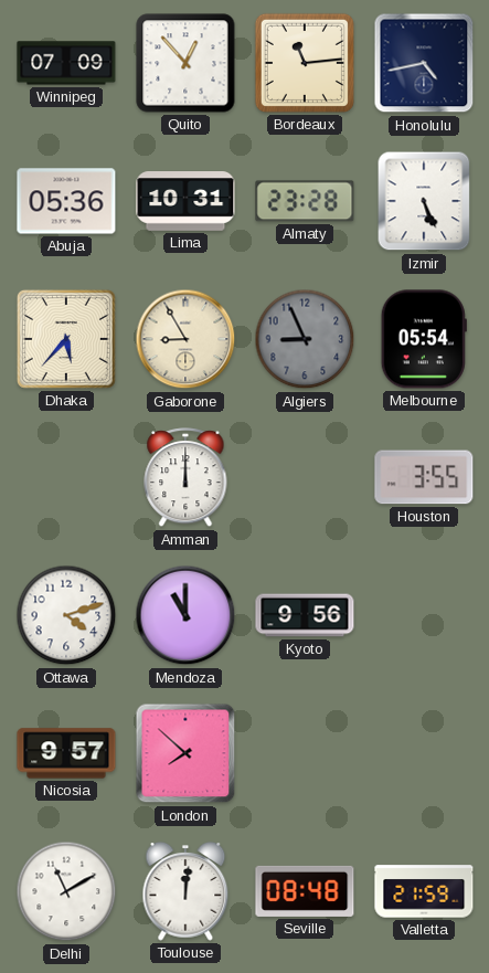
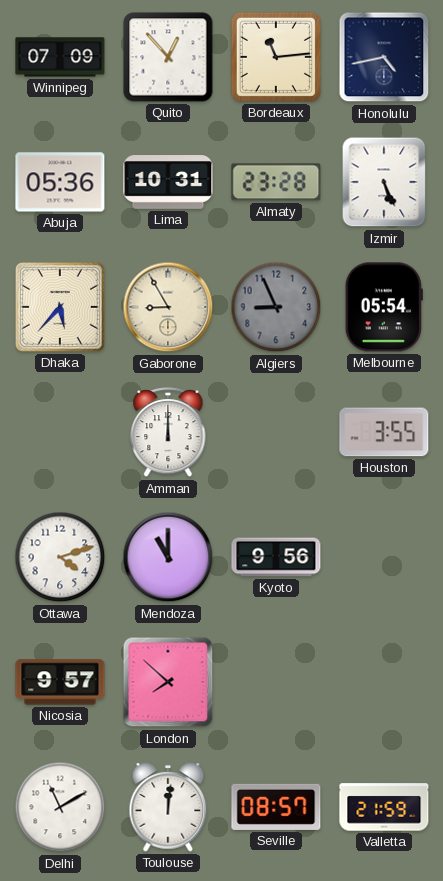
Seville: 08:48 -> 08:57
